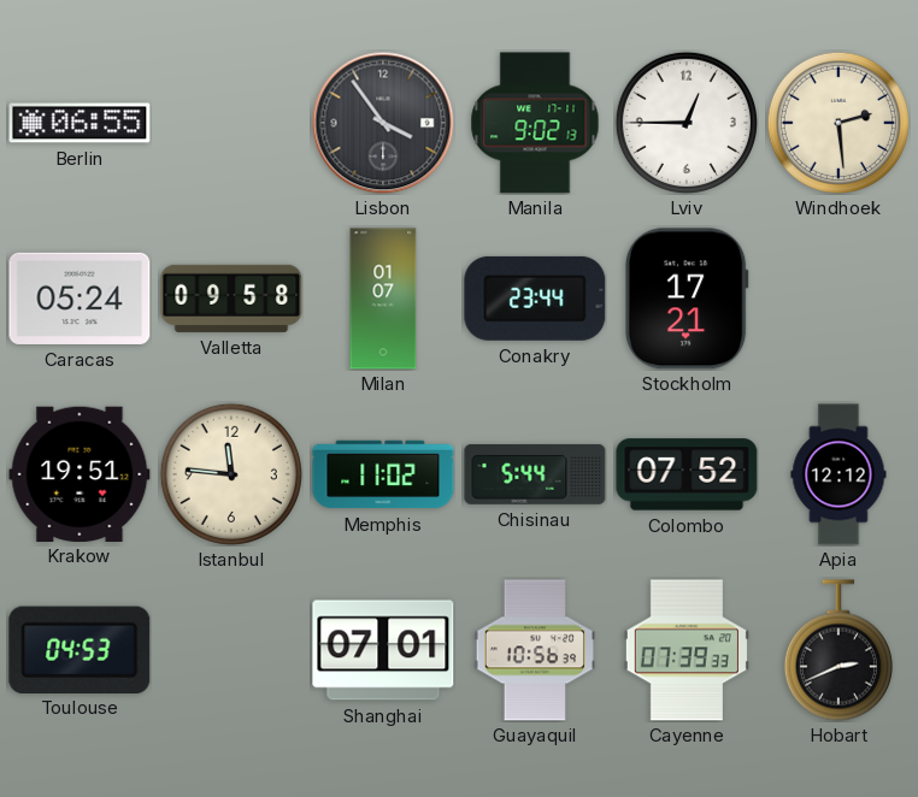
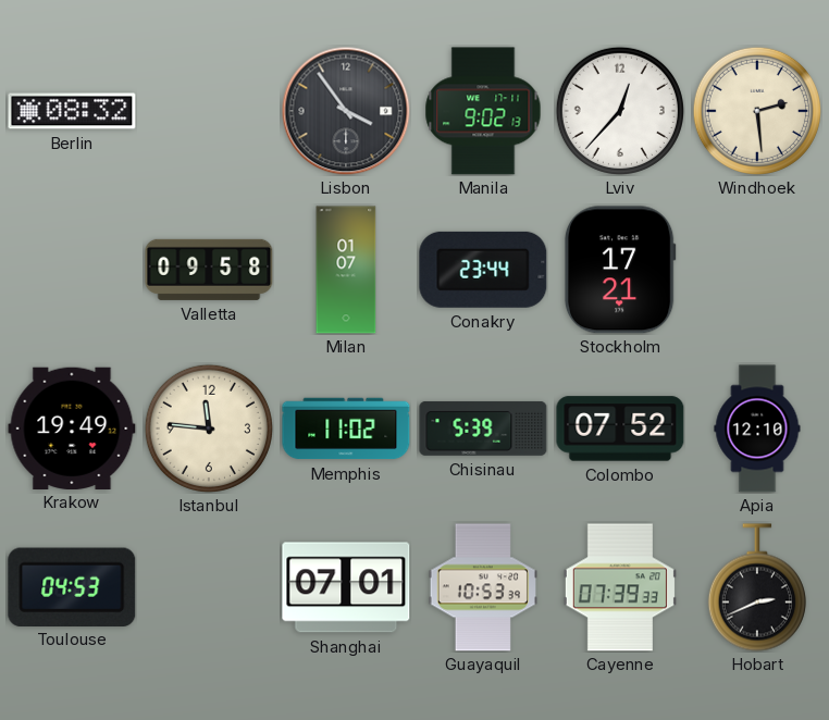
Berlin: 06:55 -> 08:32
Lviv: 12:45 -> 12:37
Caracas: 05:24 -> none
Krakow: 19:51 -> 19:49
Chisinau: 5:44 -> 5:39
Apia: 12:12 -> 12:10
Guayaquil: 10:56 -> 10:53
